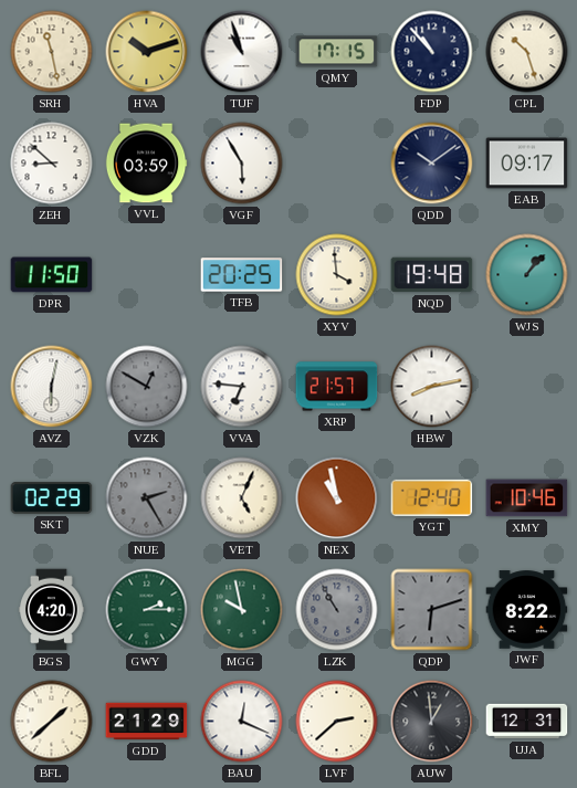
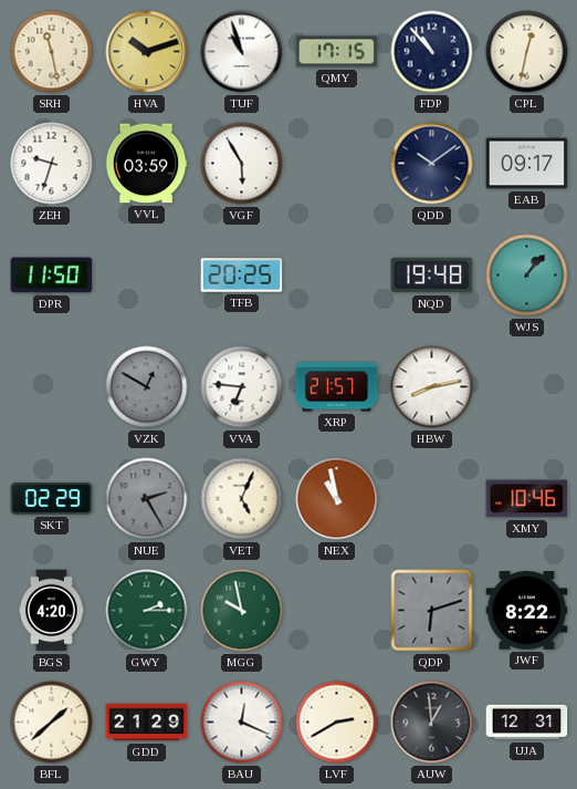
CPL: 10:27 -> 12:32
ZEH: 8:52 -> 9:33
XYV: 3:59 -> none
AVZ: 6:02 -> none
YGT: 12:40 -> none
LZK: 10:55 -> none
LVF: 2:38 -> 2:40
